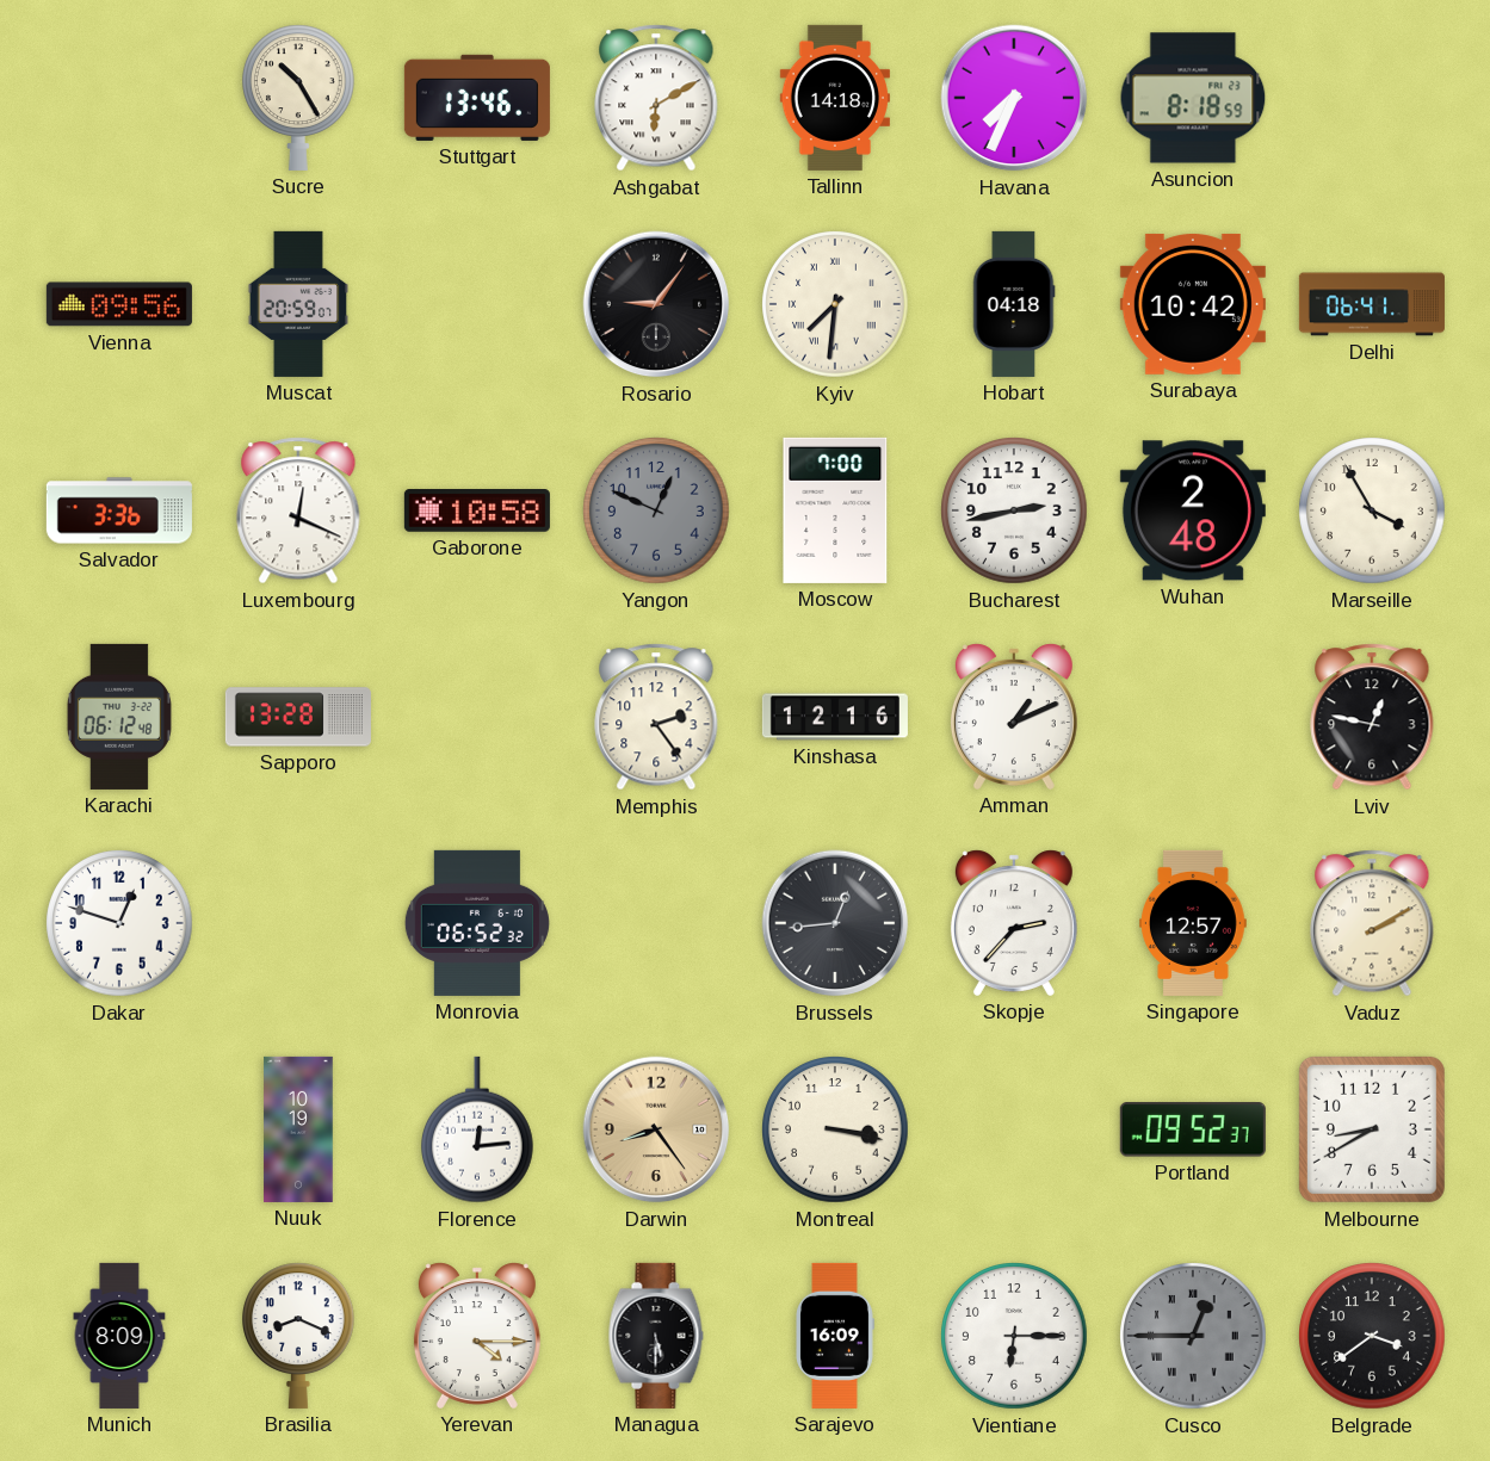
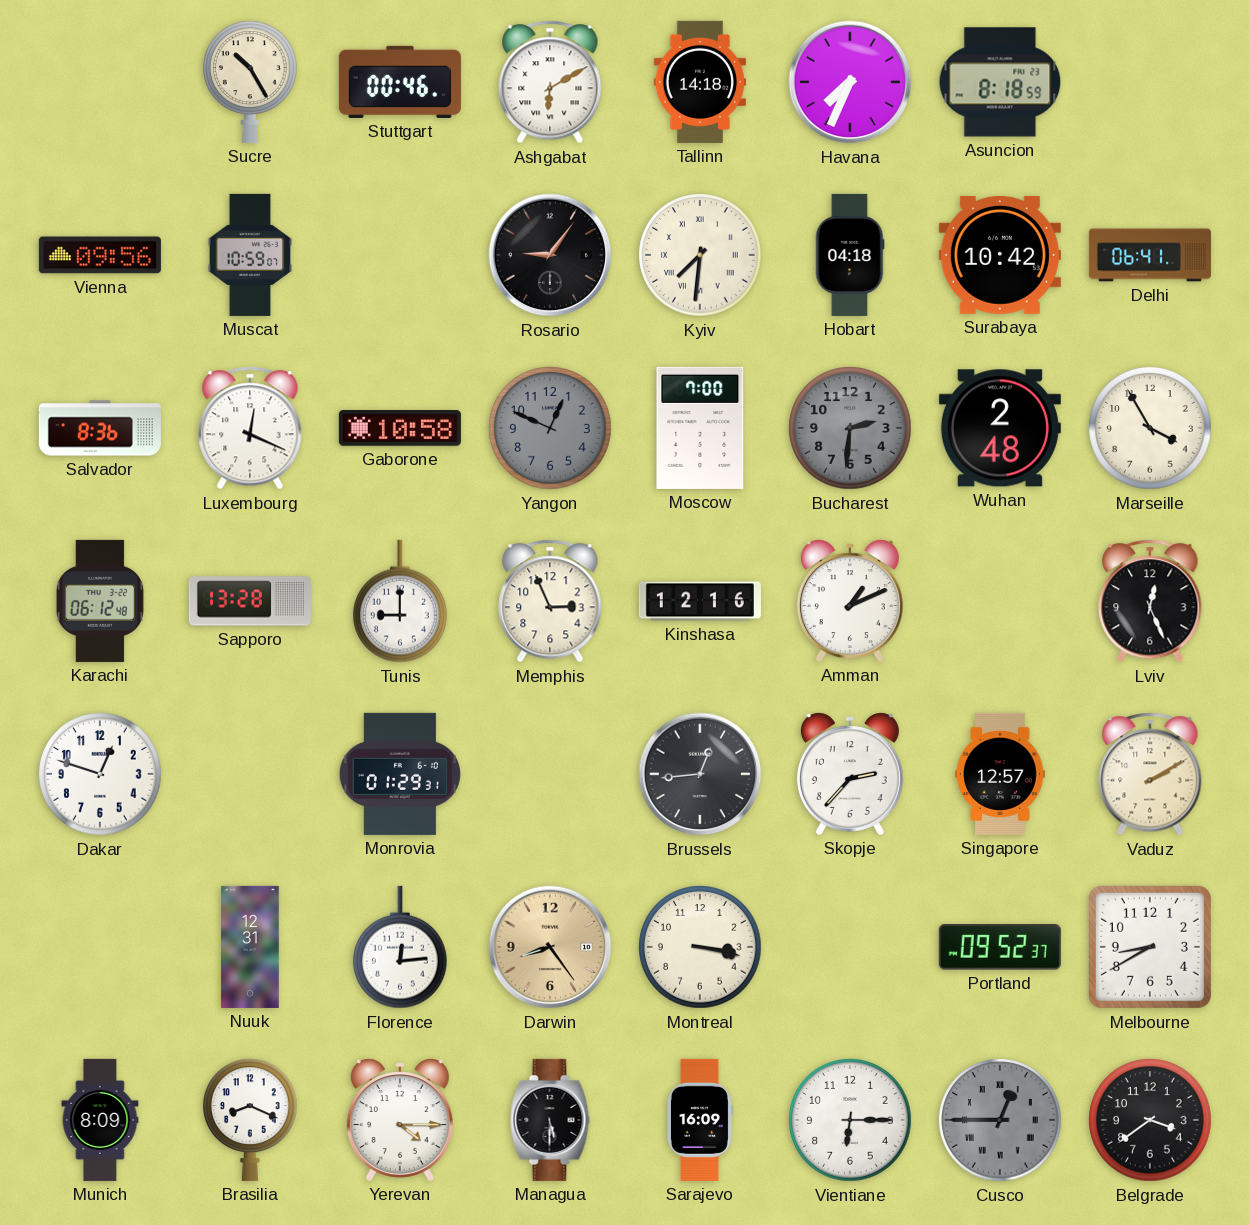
Stuttgart: 13:46 -> 00:46
Muscat: 20:59 -> 10:59
Salvador: 3:36 -> 8:36
Bucharest: 2:43 -> 2:31
Bucharest dial: white -> grey
Tunis: none -> 9:00
Memphis: 2:24 -> 2:56
Lviv: 12:47 -> 12:26
Monrovia: 06:52 -> 01:29
Nuuk: 10:19 -> 12:31
